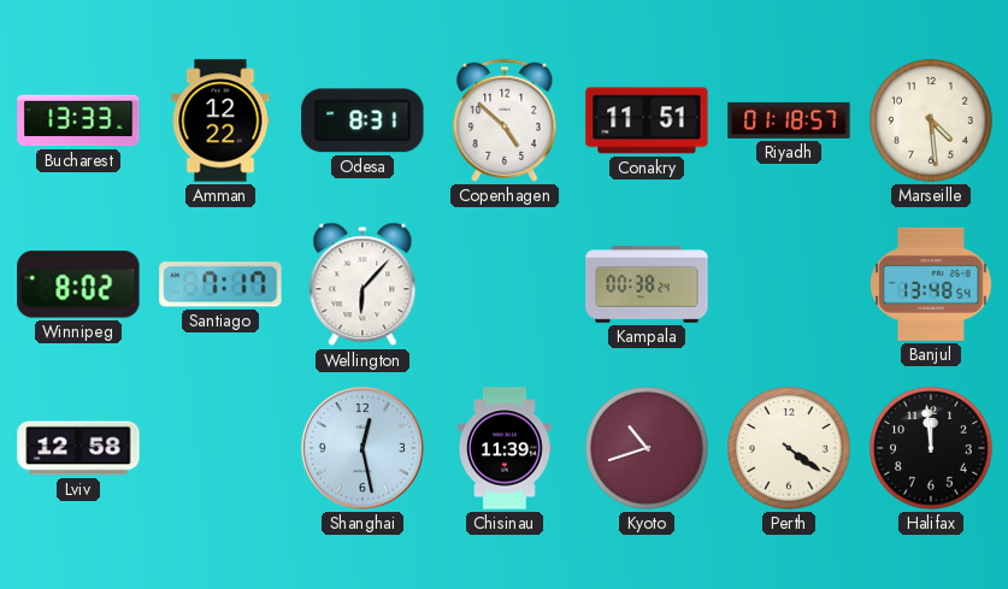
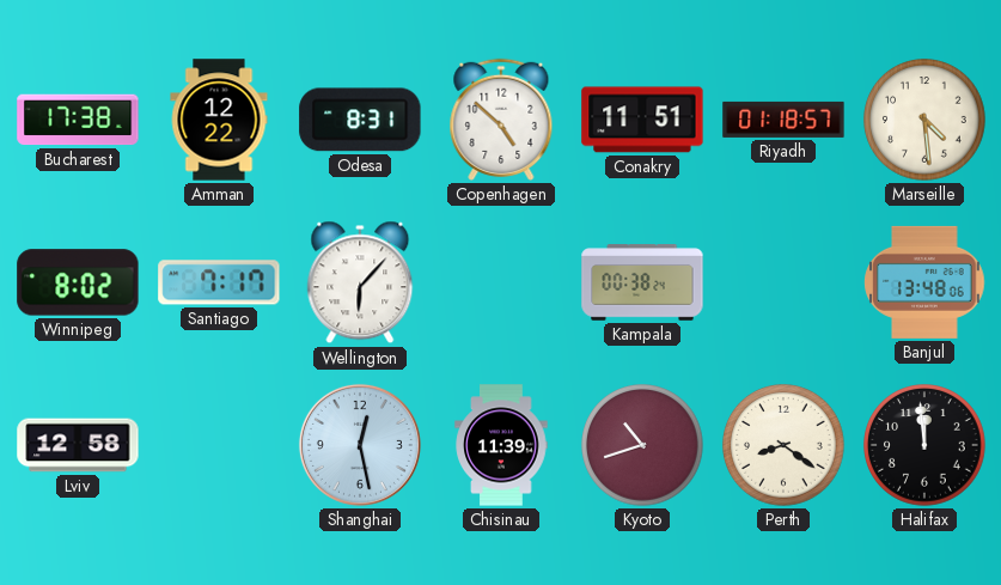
Bucharest: 13:33 -> 17:38
Banjul: 13:48:54 -> 13:48:06
Perth: 4:21 -> 8:21
